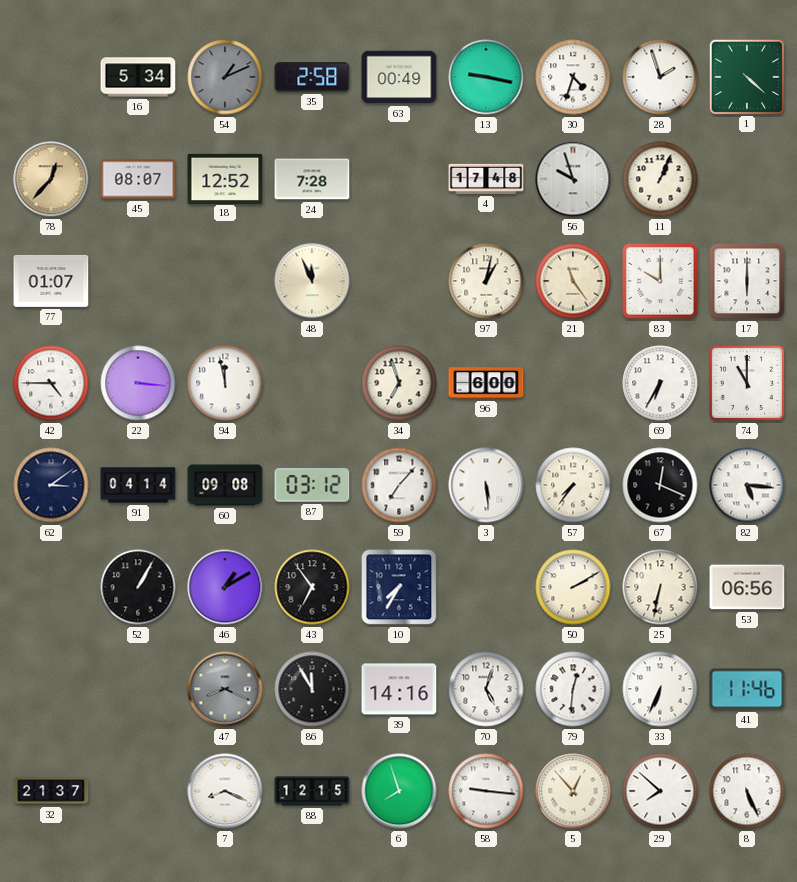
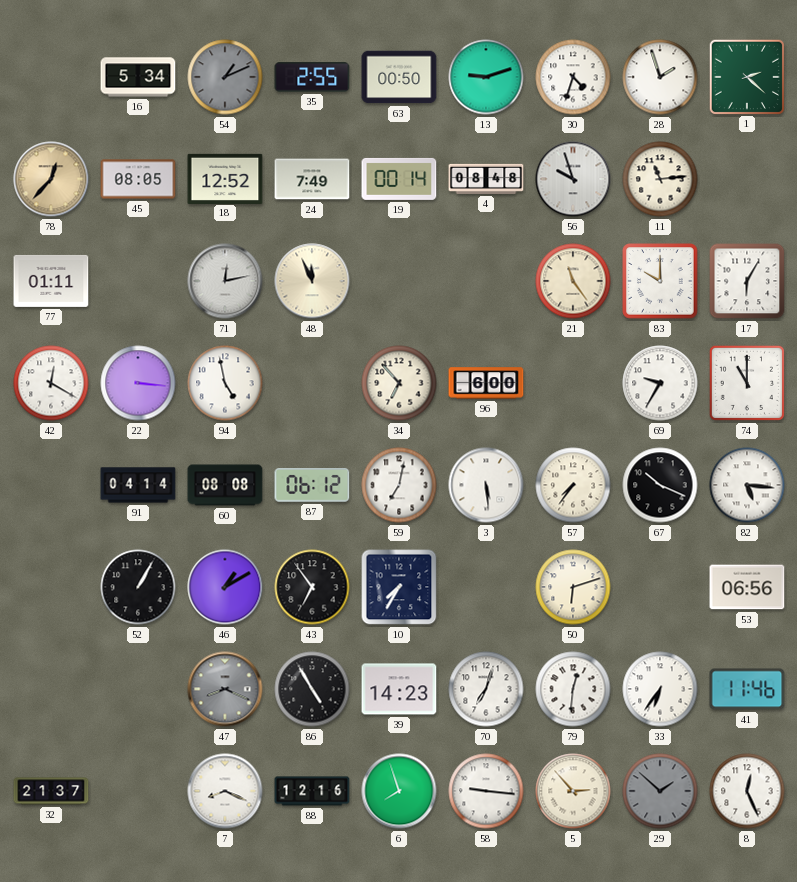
35: 2:58 -> 2:55
63: 00:49 -> 00:50
13: 9:17 -> 9:12
1: 4:22 -> 2:22
45: 08:07 -> 08:05
24: 7:28 -> 7:49
19: none -> 00:14
4: 17:48 -> 08:48
11: 1:04 -> 11:14
77: 01:07 -> 01:11
71: none -> 12:13
97: 1:02 -> none
17: 6:00 -> 6:05
42: 4:45 -> 12:20
94: 11:58 -> 4:58
34: 6:57 -> 6:53
69: 6:35 -> 9:35
62: 3:09 -> none
60: 09:08 -> 08:08
87: 03:12 -> 06:12
59: 7:07 -> 7:02
67: 12:19 -> 10:19
50: 2:10 -> 6:12
25: 6:32 -> none
86: 11:55 -> 4:55
39: 14:16 -> 14:23
70: 5:03 -> 7:03
33: 6:34 -> 6:36
88: 12:15 -> 12:16
5: 12:53 -> 2:53
29: 7:52 -> 1:52
29 dial: white -> grey
8: 5:26 -> 12:26
